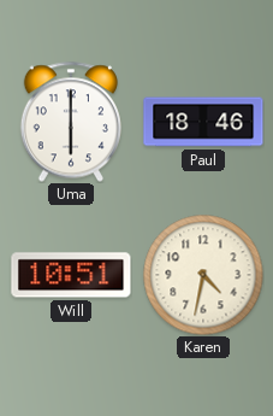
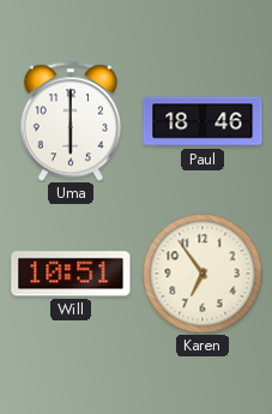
Karen: 4:32 -> 6:54
